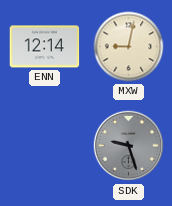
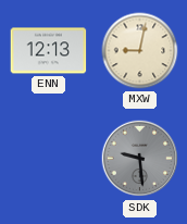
ENN: 12:14 -> 12:13
SDK: 9:27 -> 9:29
